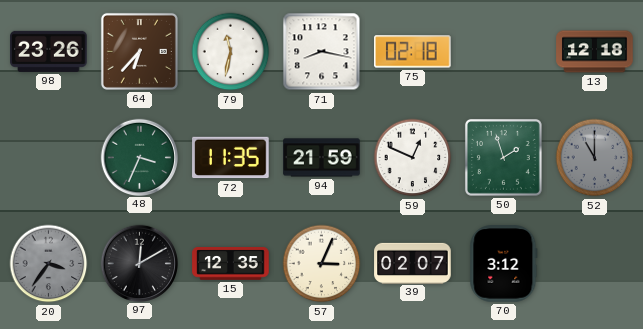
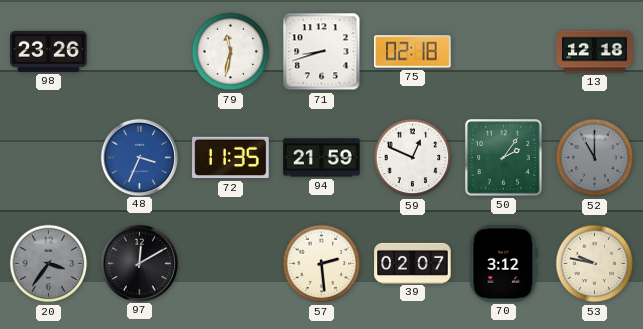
64: 6:37 -> none
71: 8:17 -> 8:42
48 dial: green -> blue
50: 1:57 -> 2:06
15: 12:35 -> none
57: 3:04 -> 2:29
53: none -> 9:47
